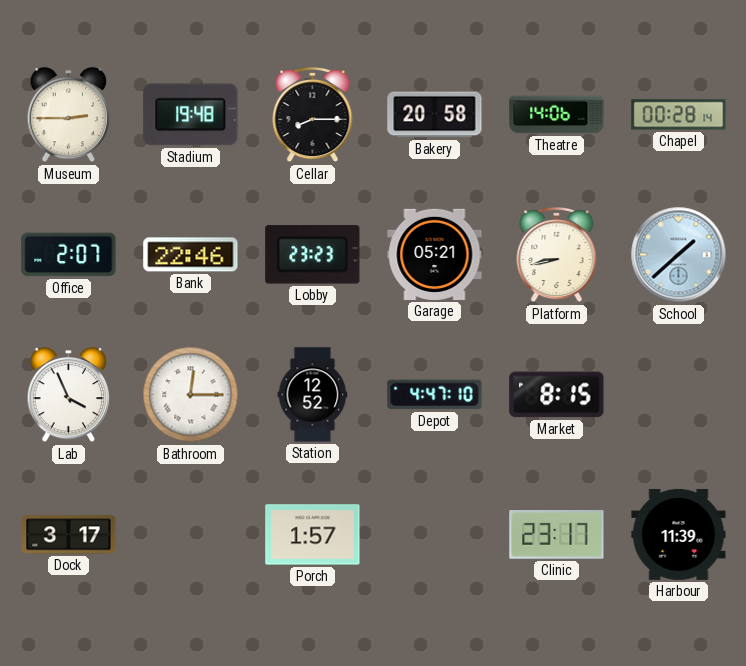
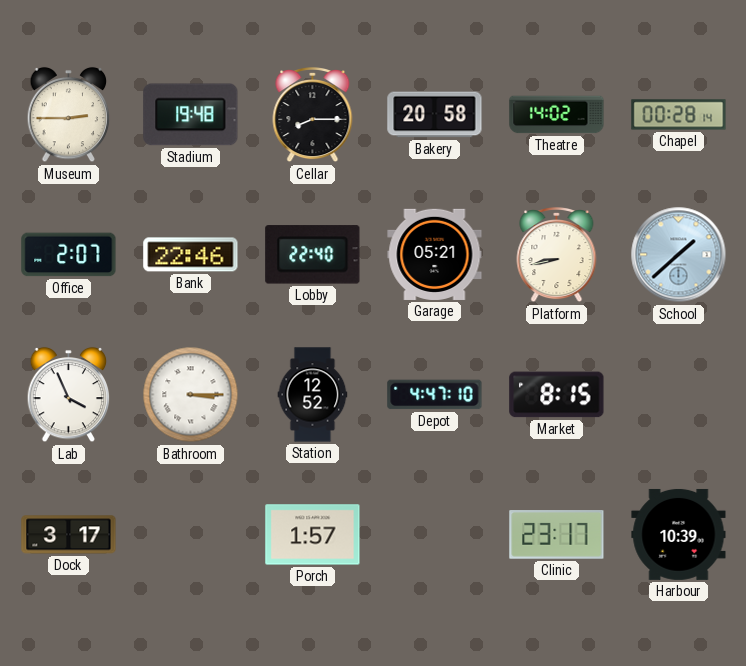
Theatre: 14:06 -> 14:02
Lobby: 23:23 -> 22:40
Bathroom: 12:15 -> 3:15
Harbour: 11:39 -> 10:39
